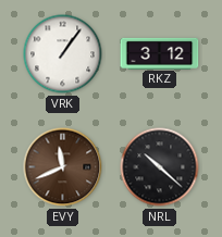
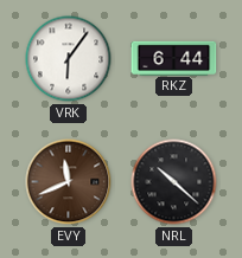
VRK: 1:06 -> 6:06
RKZ: 3:12 -> 6:44
